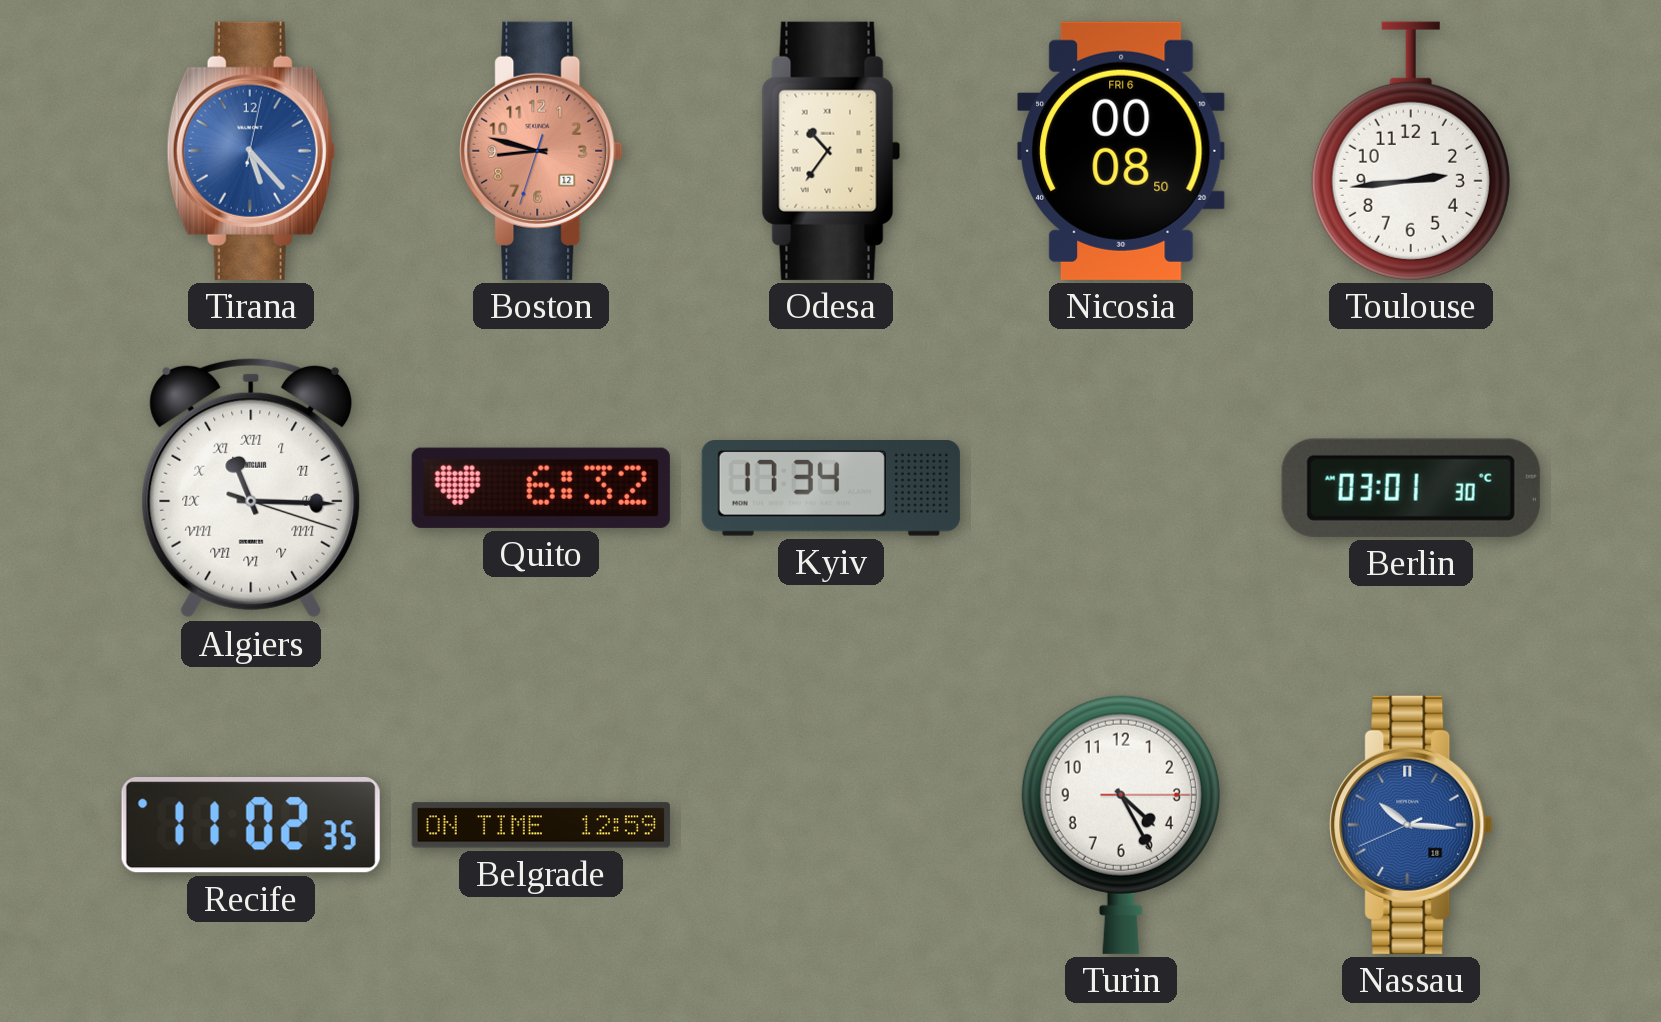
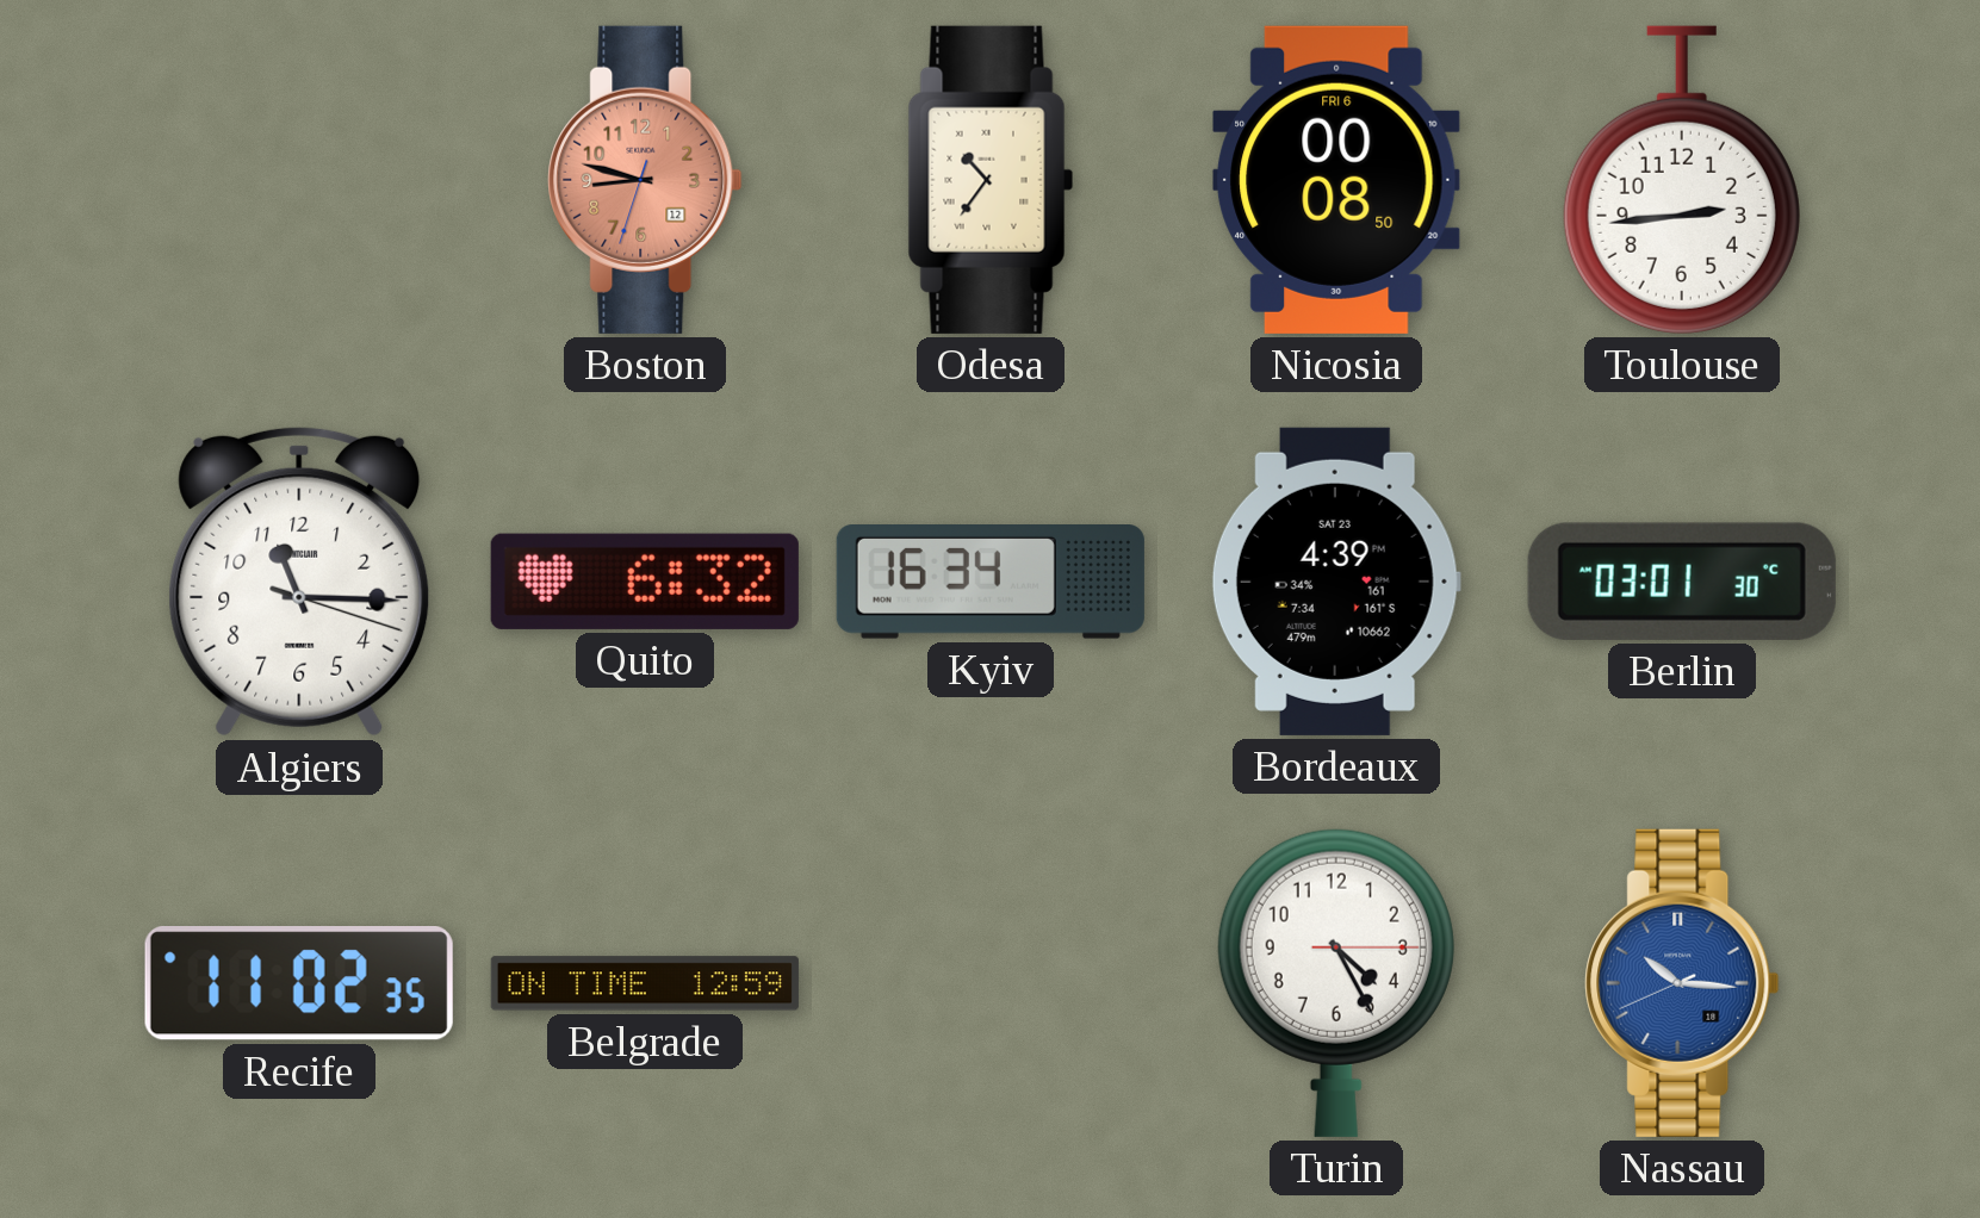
Tirana: 5:23 -> none
Algiers numerals: Roman -> Arabic
Kyiv: 17:34 -> 16:34
Bordeaux: none -> 4:39
